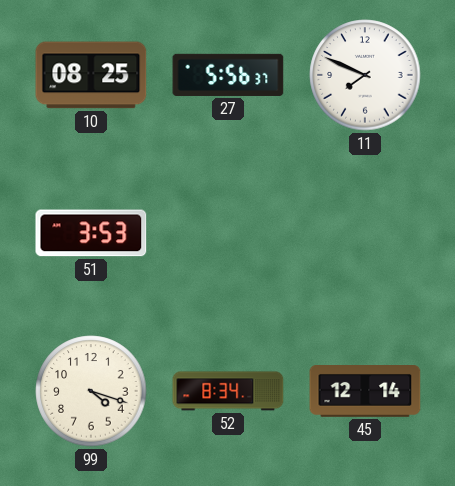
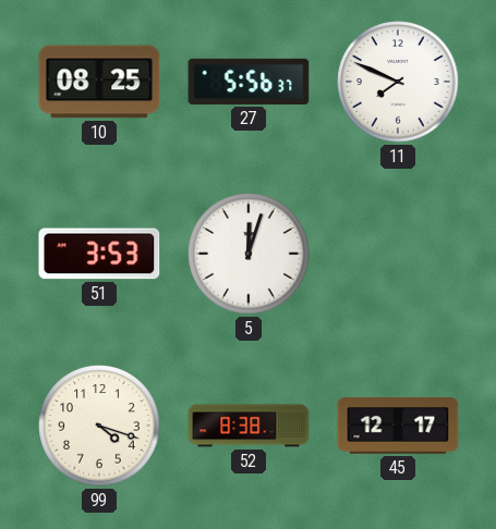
5: none -> 12:03
52: 8:34 -> 8:38
45: 12:14 -> 12:17
